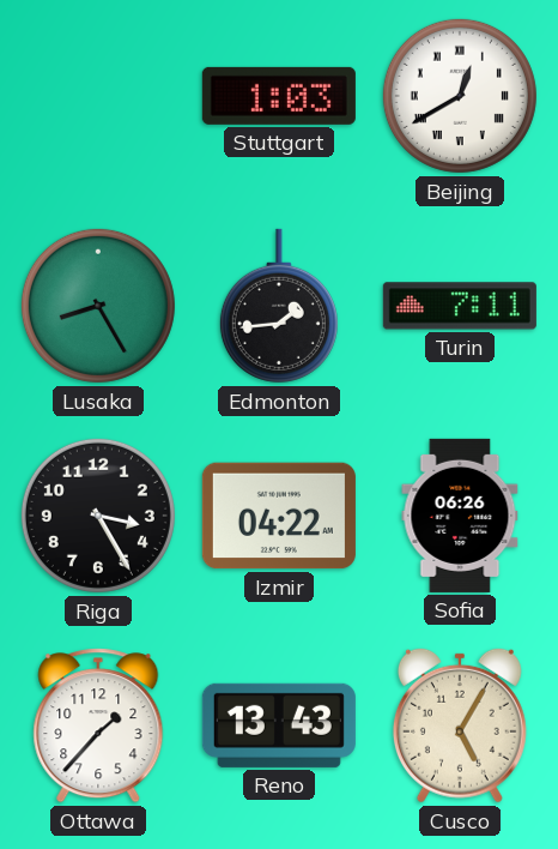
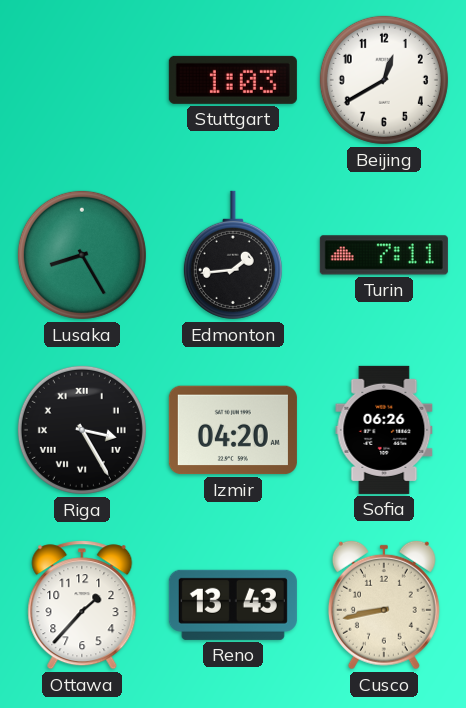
Beijing numerals: Roman -> Arabic
Riga numerals: Arabic -> Roman
Izmir: 04:22 -> 04:20
Cusco: 5:05 -> 8:43
